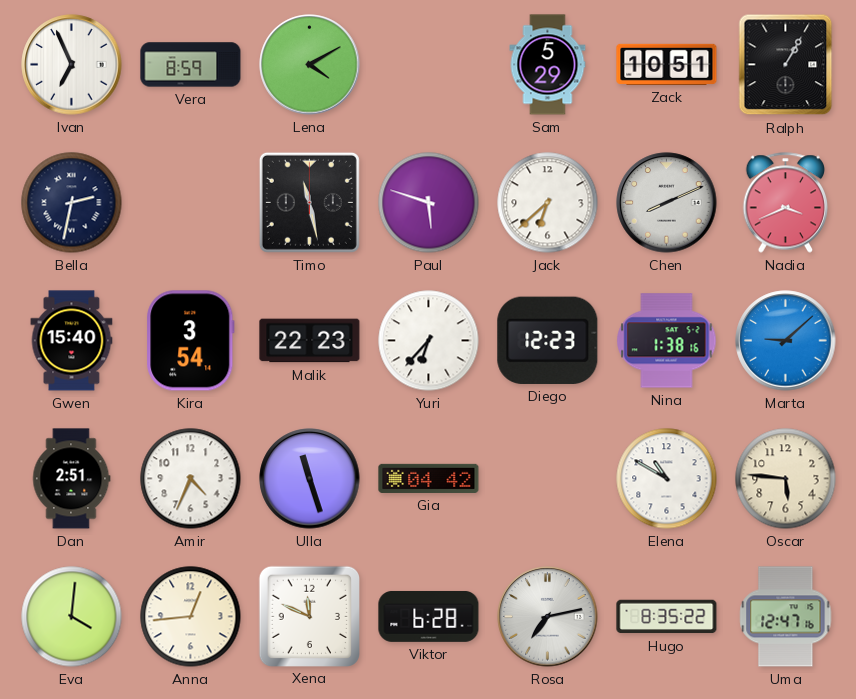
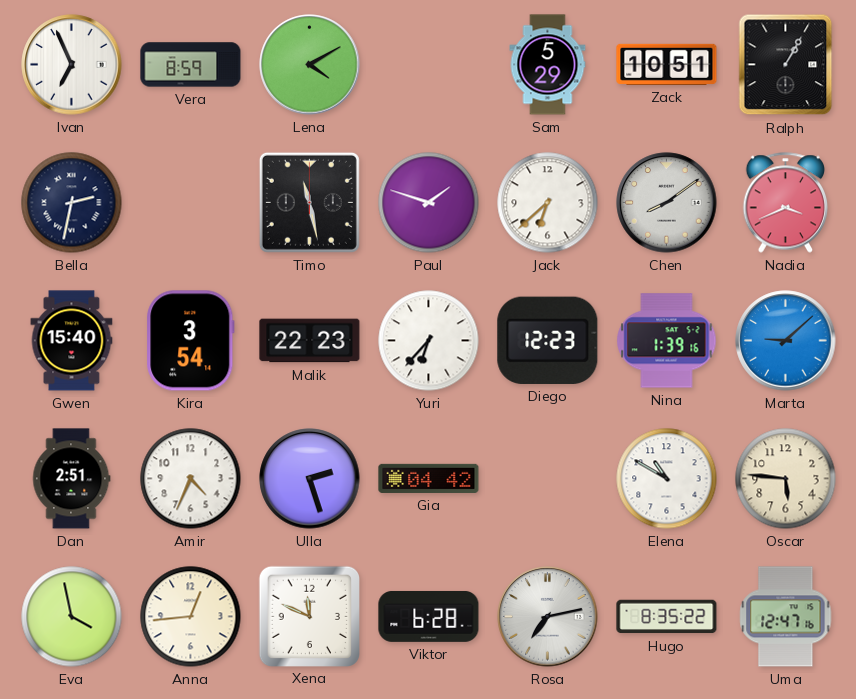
Paul: 5:48 -> 1:48
Chen: 8:11 -> 8:09
Nina: 1:38 -> 1:39
Ulla: 11:27 -> 2:27
Eva: 4:01 -> 3:58
